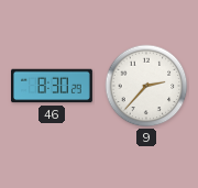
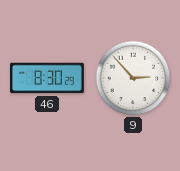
9: 2:37 -> 2:53
